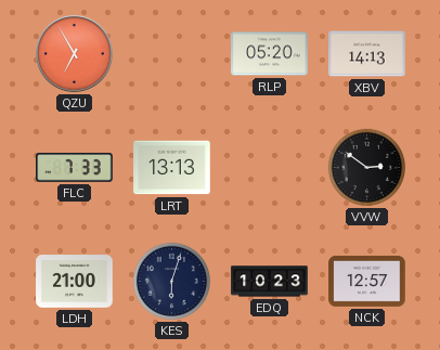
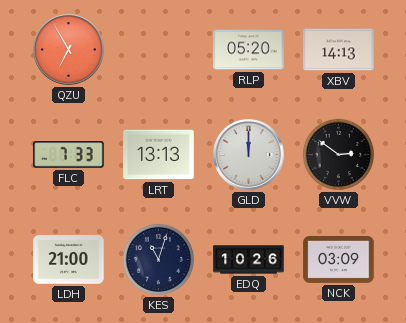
GLD: none -> 12:00
KES: 6:03 -> 11:03
EDQ: 10:23 -> 10:26
NCK: 12:57 -> 03:09
